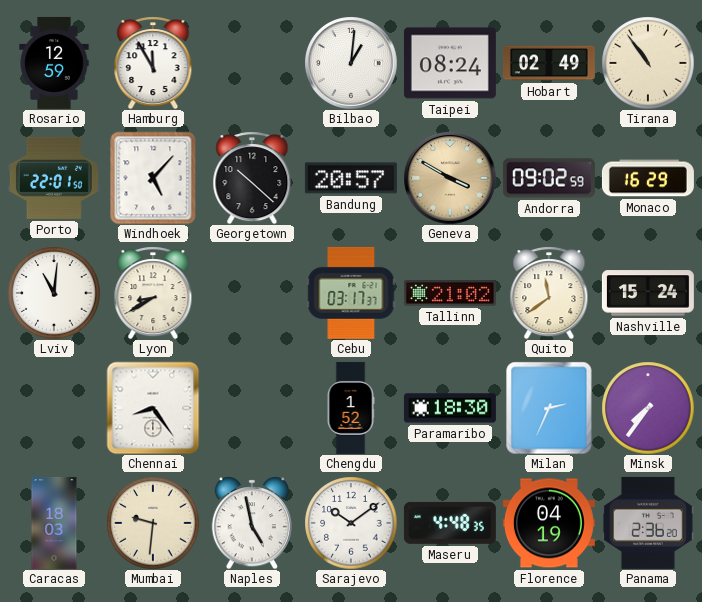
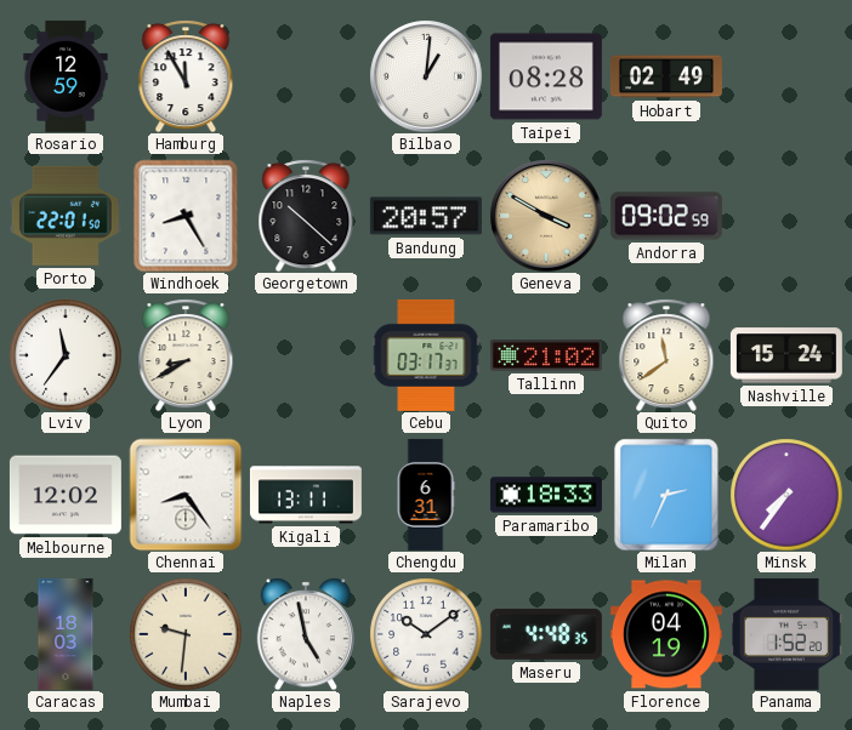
Taipei: 08:24 -> 08:28
Tirana: 10:54 -> none
Windhoek: 5:07 -> 8:25
Monaco: 16:29 -> none
Lviv: 11:01 -> 11:36
Melbourne: none -> 12:02
Kigali: none -> 13:11
Chengdu: 1:52 -> 6:31
Paramaribo: 18:30 -> 18:33
Panama: 2:36 -> 1:52
